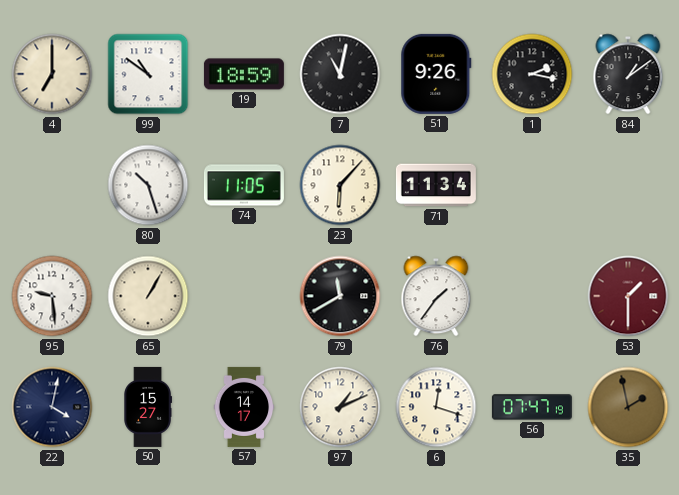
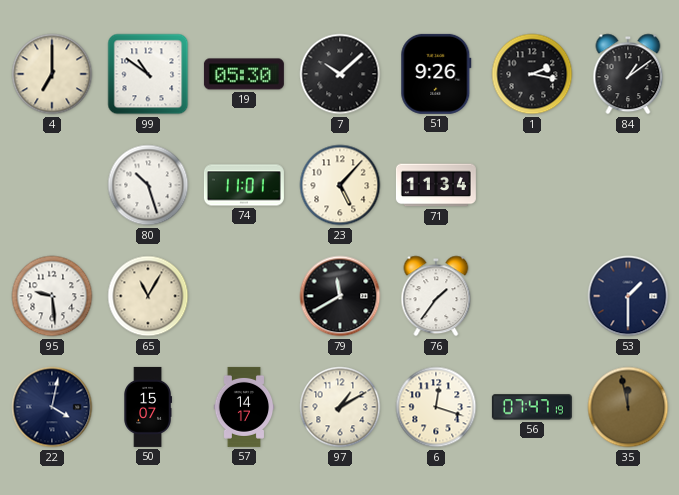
19: 18:59 -> 05:30
7: 11:02 -> 10:08
74: 11:05 -> 11:01
23: 6:07 -> 5:07
65: 1:05 -> 11:05
53 dial: burgundy -> navy
50: 15:27 -> 15:07
97: 1:11 -> 1:10
35: 1:58 -> 11:58
